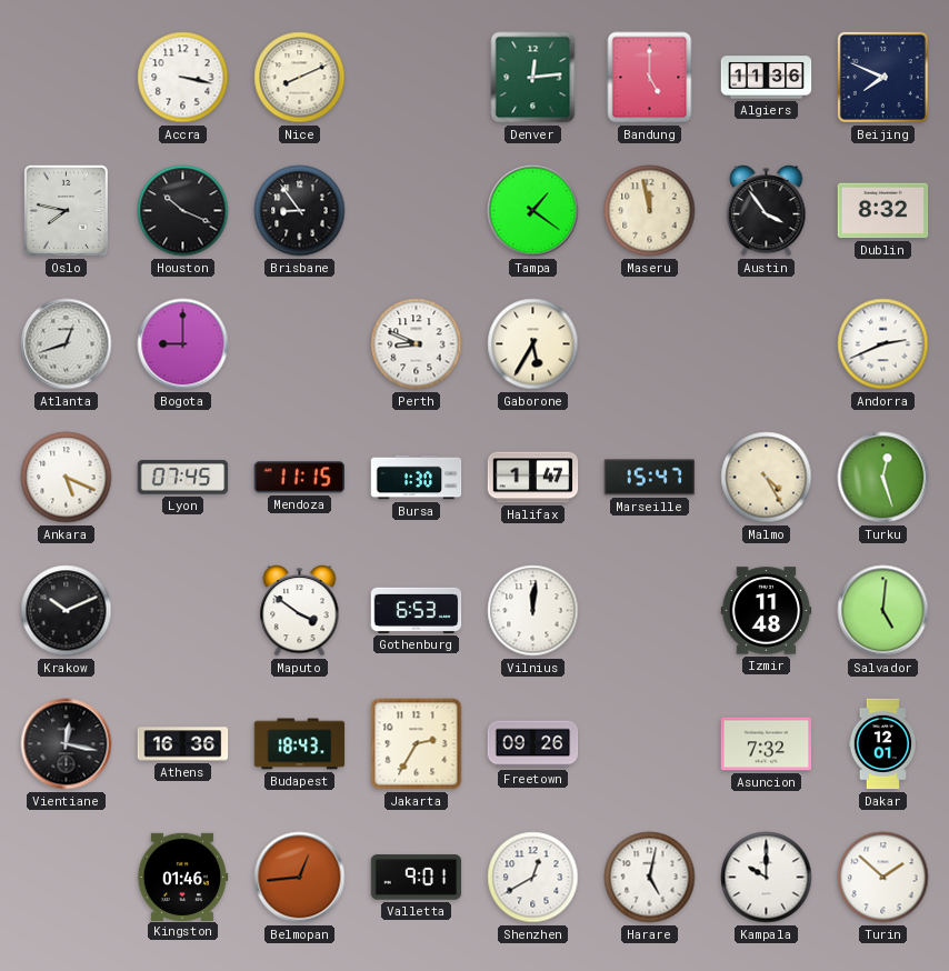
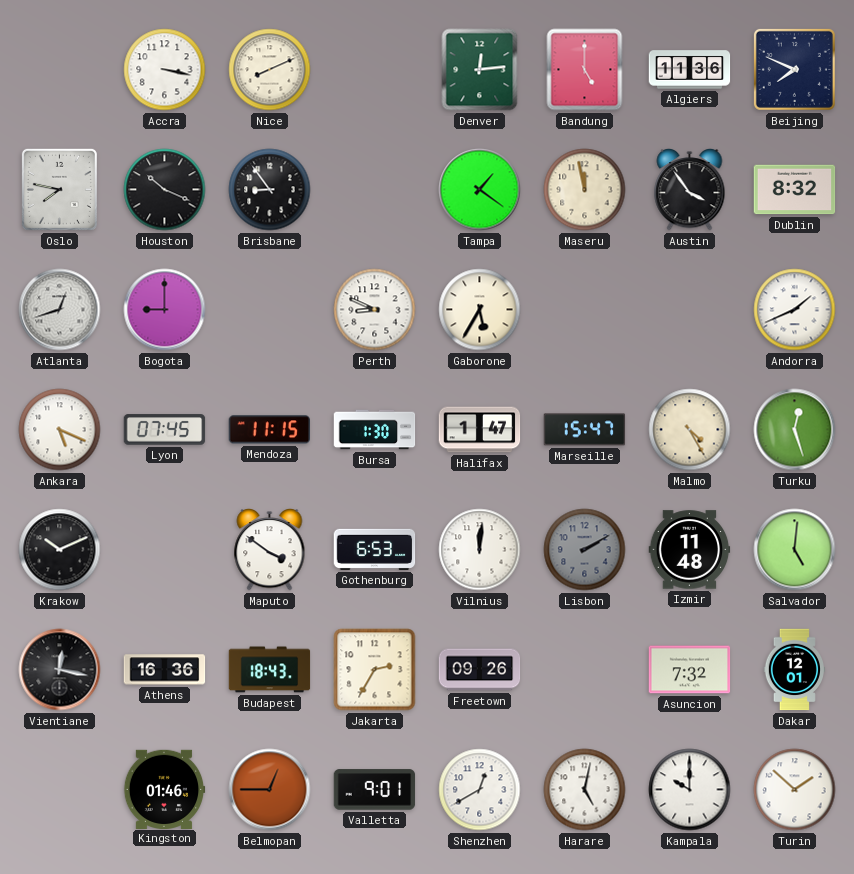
Andorra: 2:41 -> 1:41
Lisbon: none -> 2:10
Belmopan: 12:44 -> 12:45
